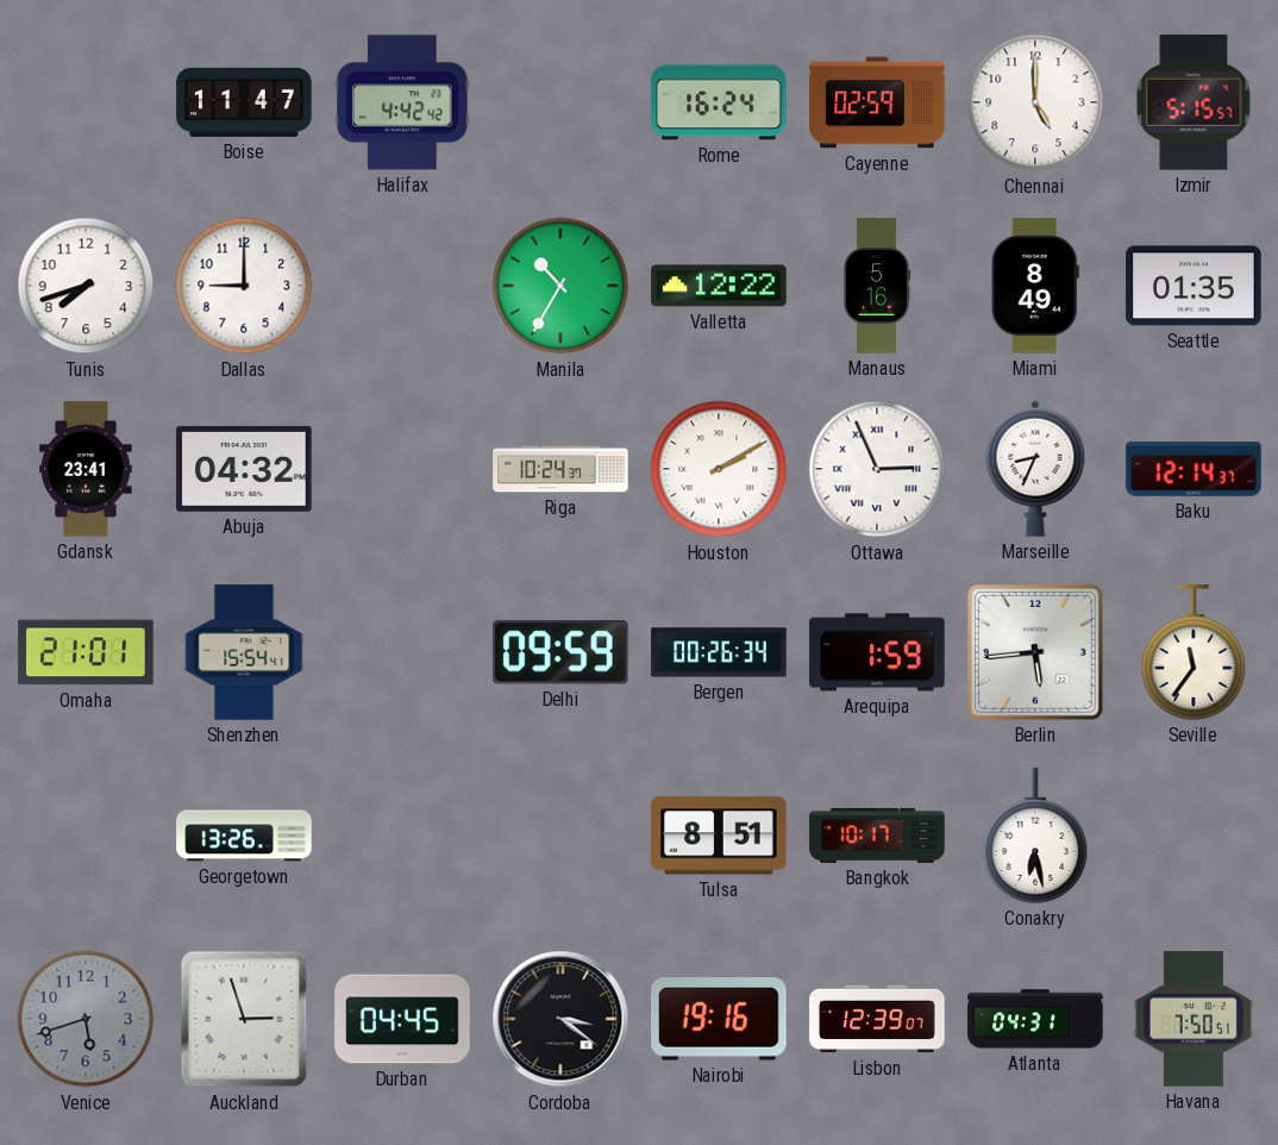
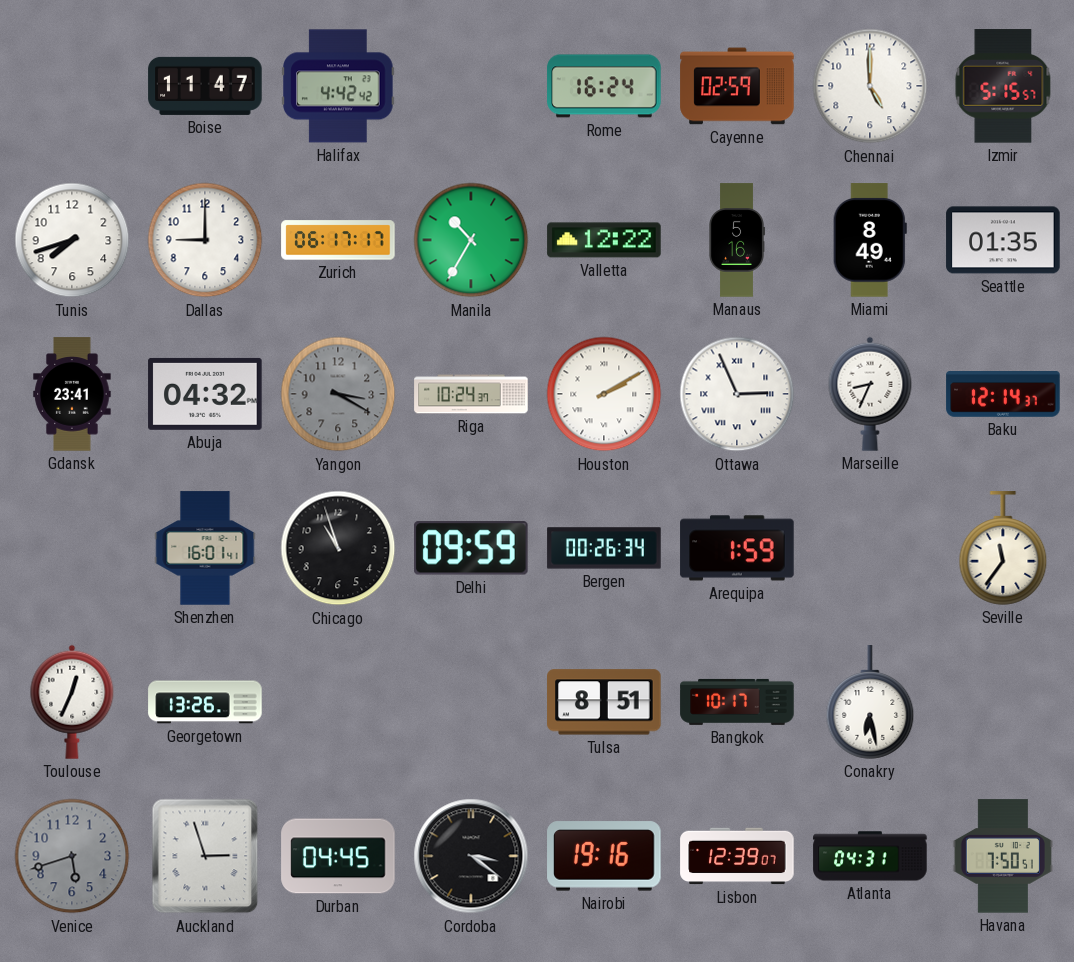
Zurich: none -> 06:17
Yangon: none -> 3:20
Omaha: 21:01 -> none
Shenzhen: 15:54 -> 16:01
Chicago: none -> 10:57
Berlin: 5:44 -> none
Toulouse: none -> 12:34
